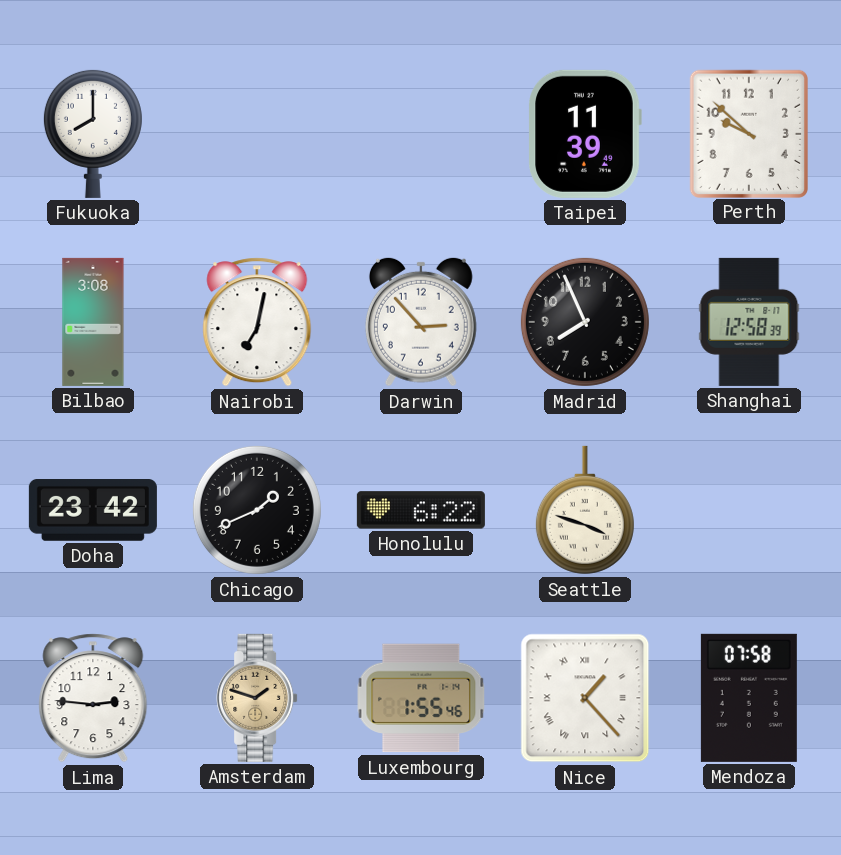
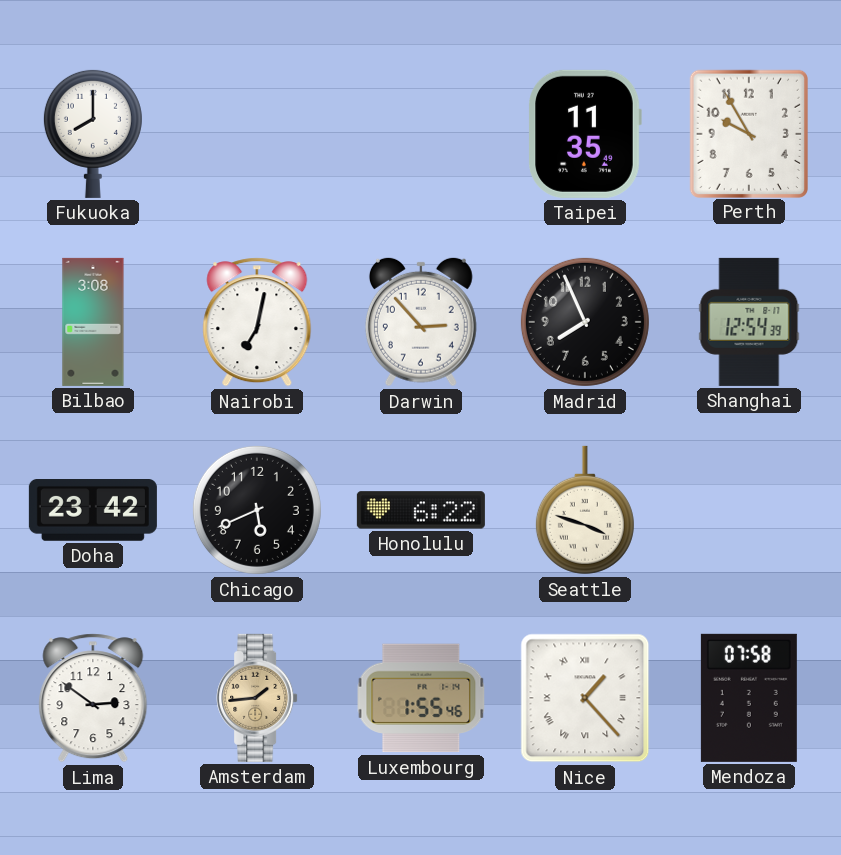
Taipei: 11:39 -> 11:35
Perth: 9:52 -> 9:55
Shanghai: 12:58 -> 12:54
Chicago: 1:41 -> 5:41
Lima: 2:46 -> 2:51
Amsterdam: 1:48 -> 1:44
